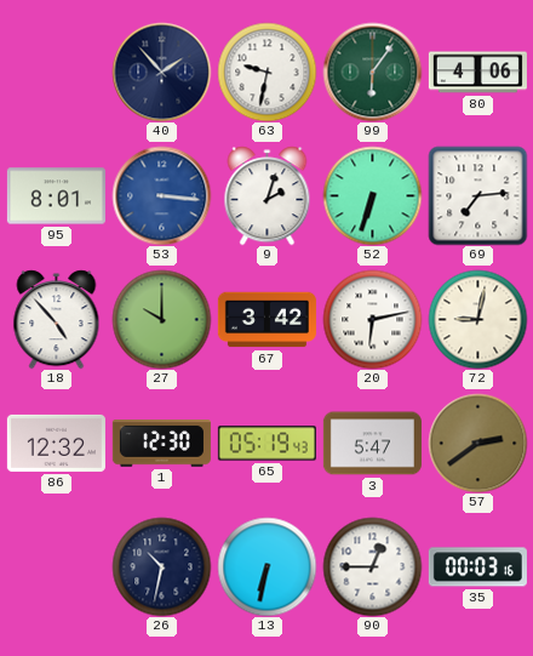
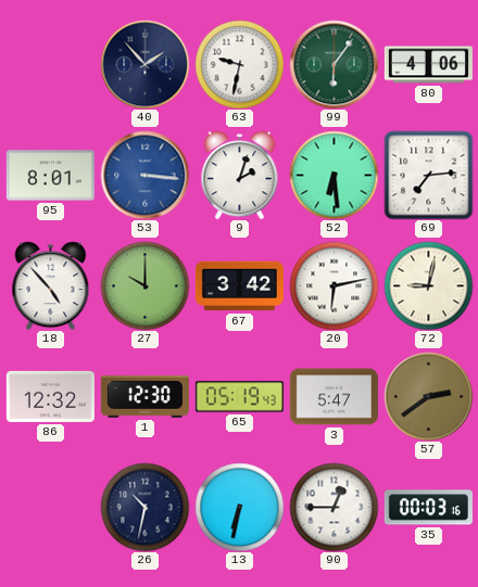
52: 6:33 -> 6:29
